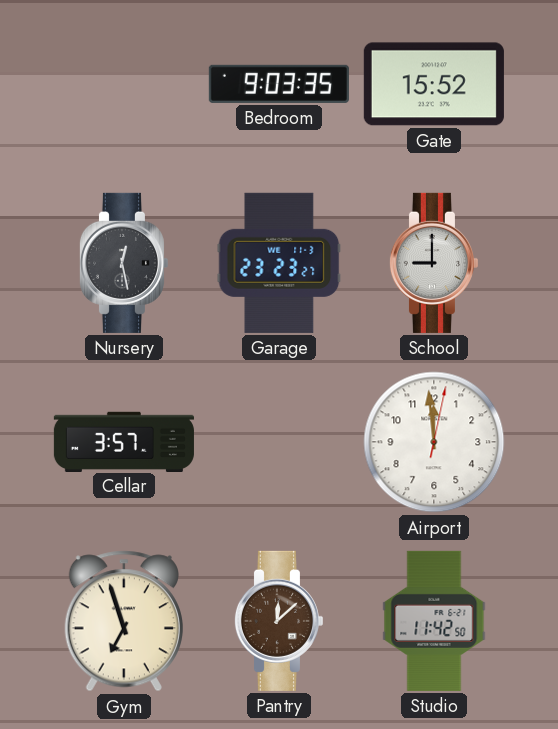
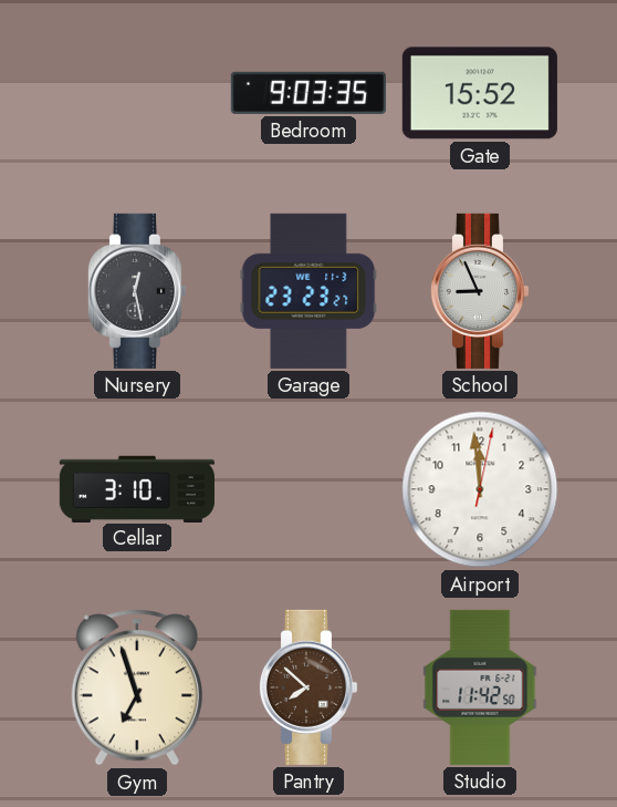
School: 9:00 -> 8:56
Cellar: 3:57 -> 3:10
Pantry: 12:08 -> 7:52
